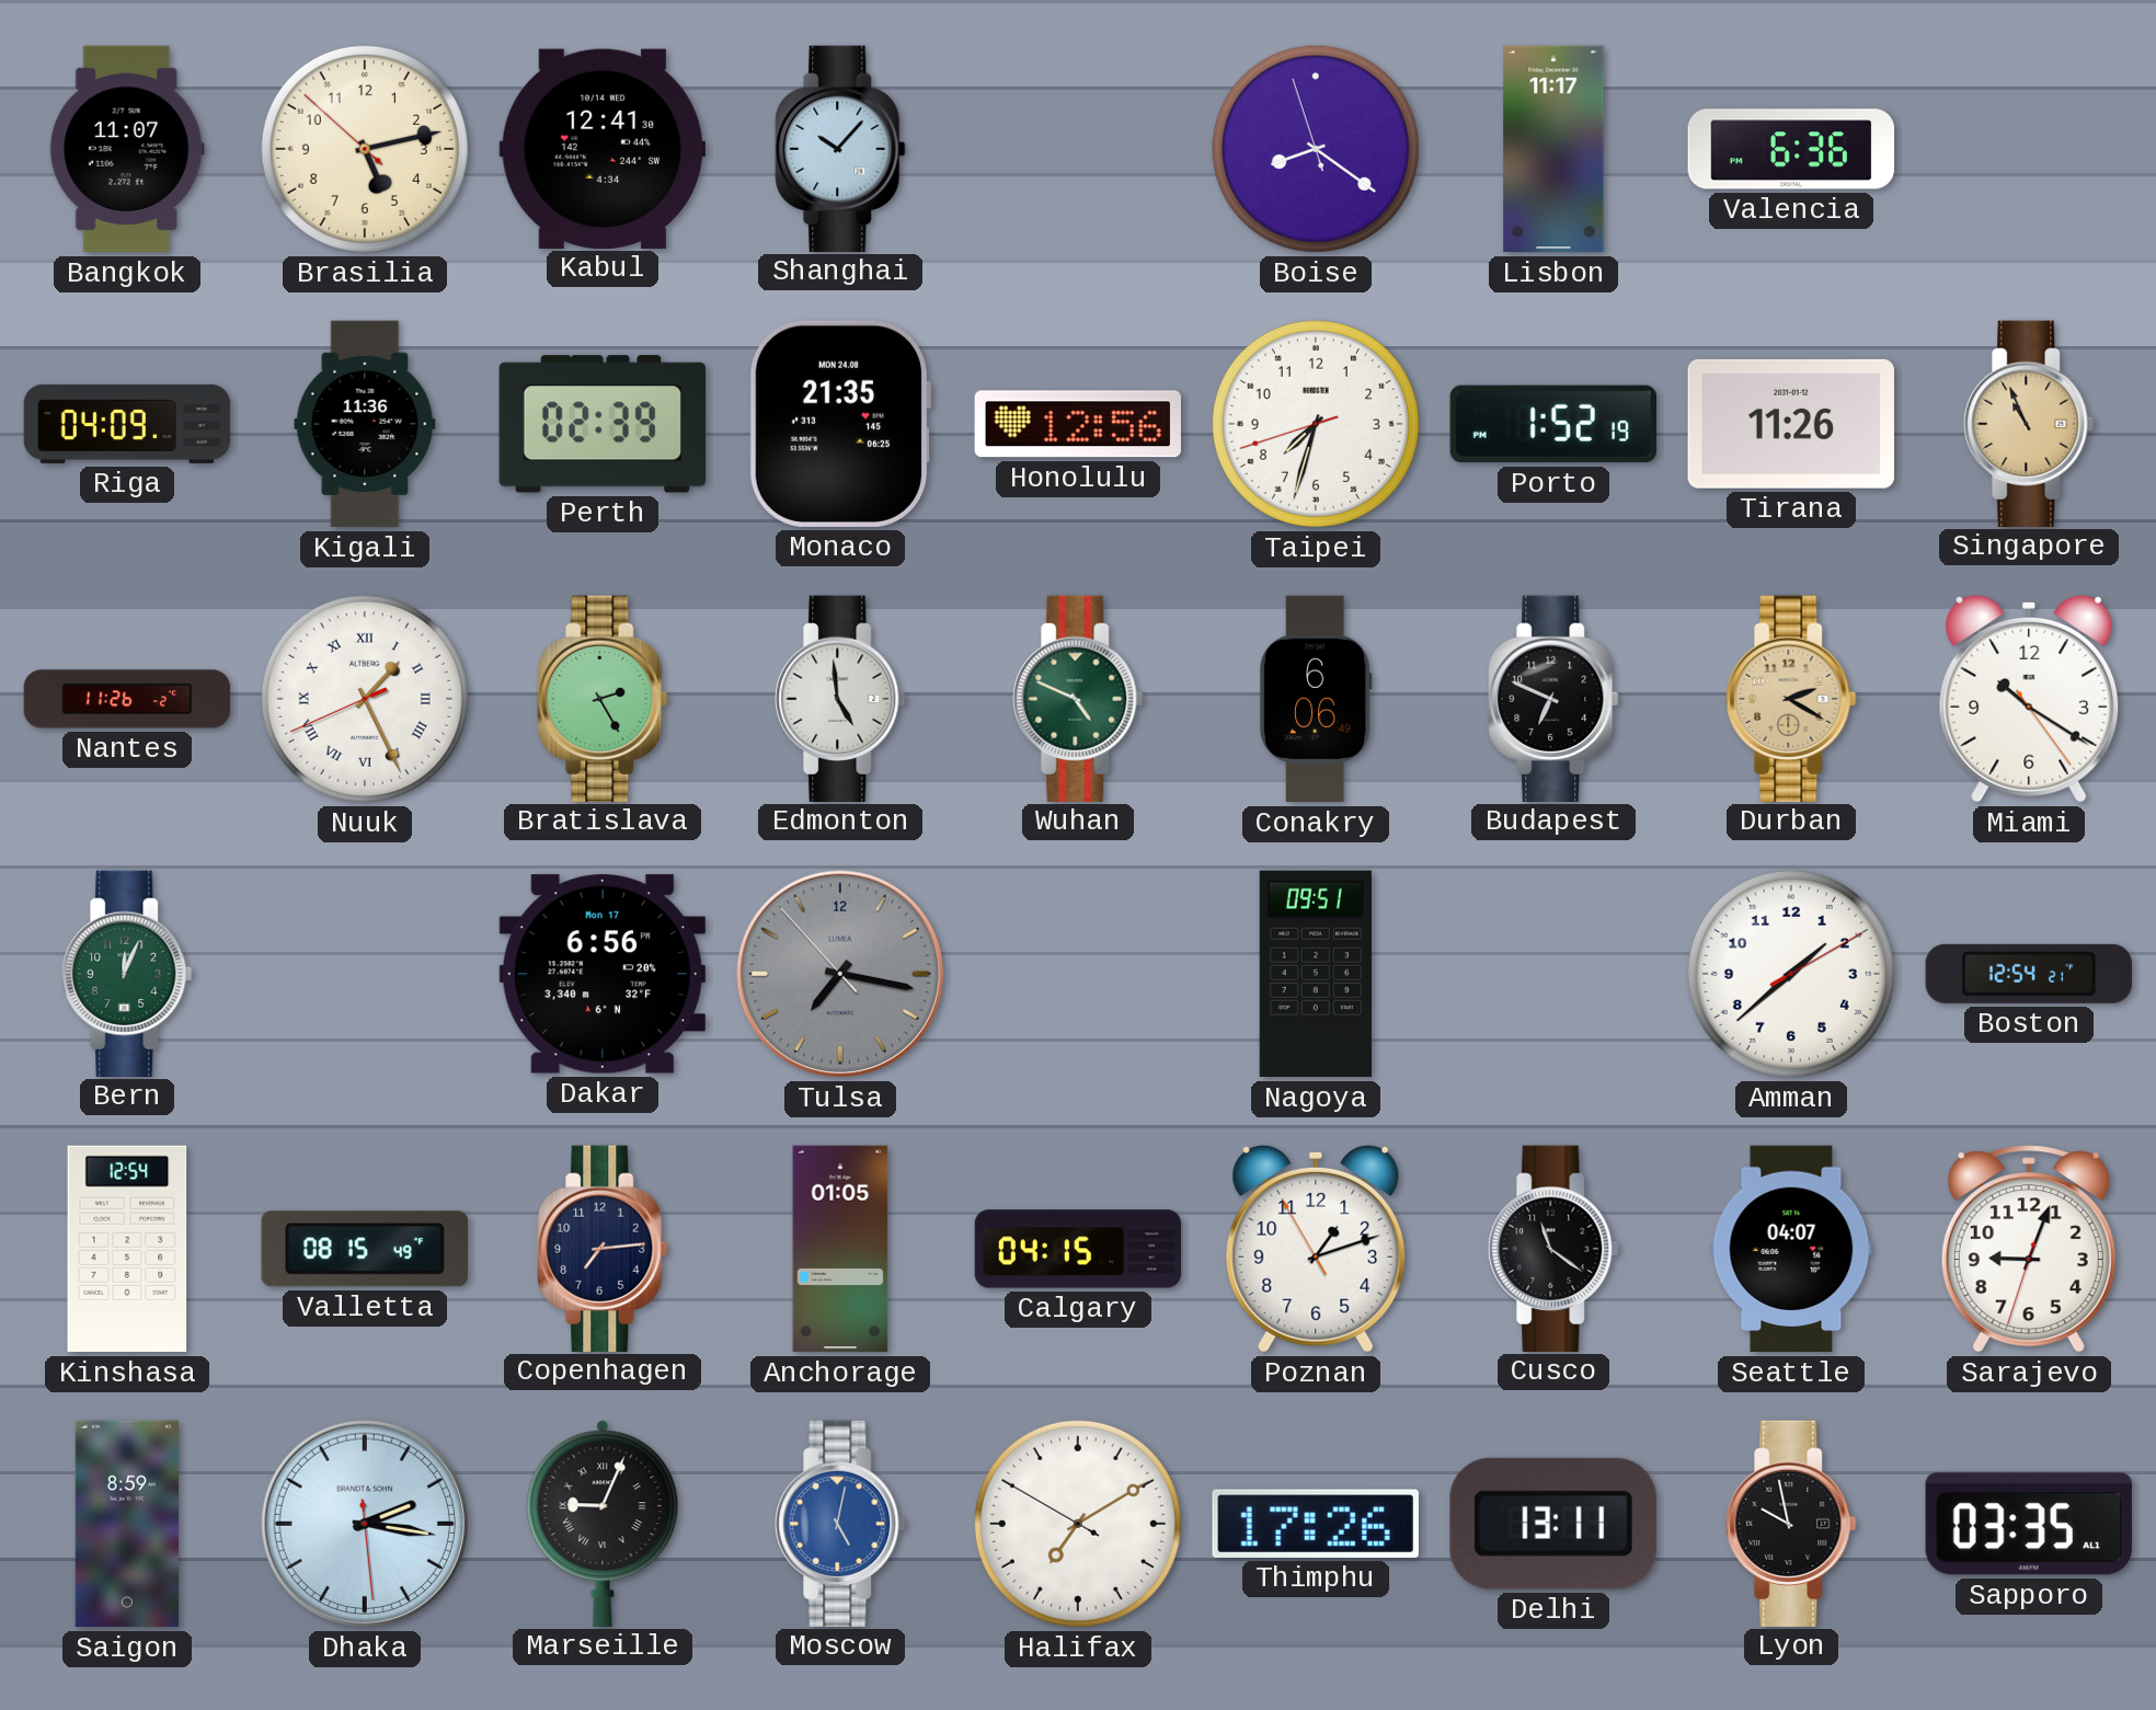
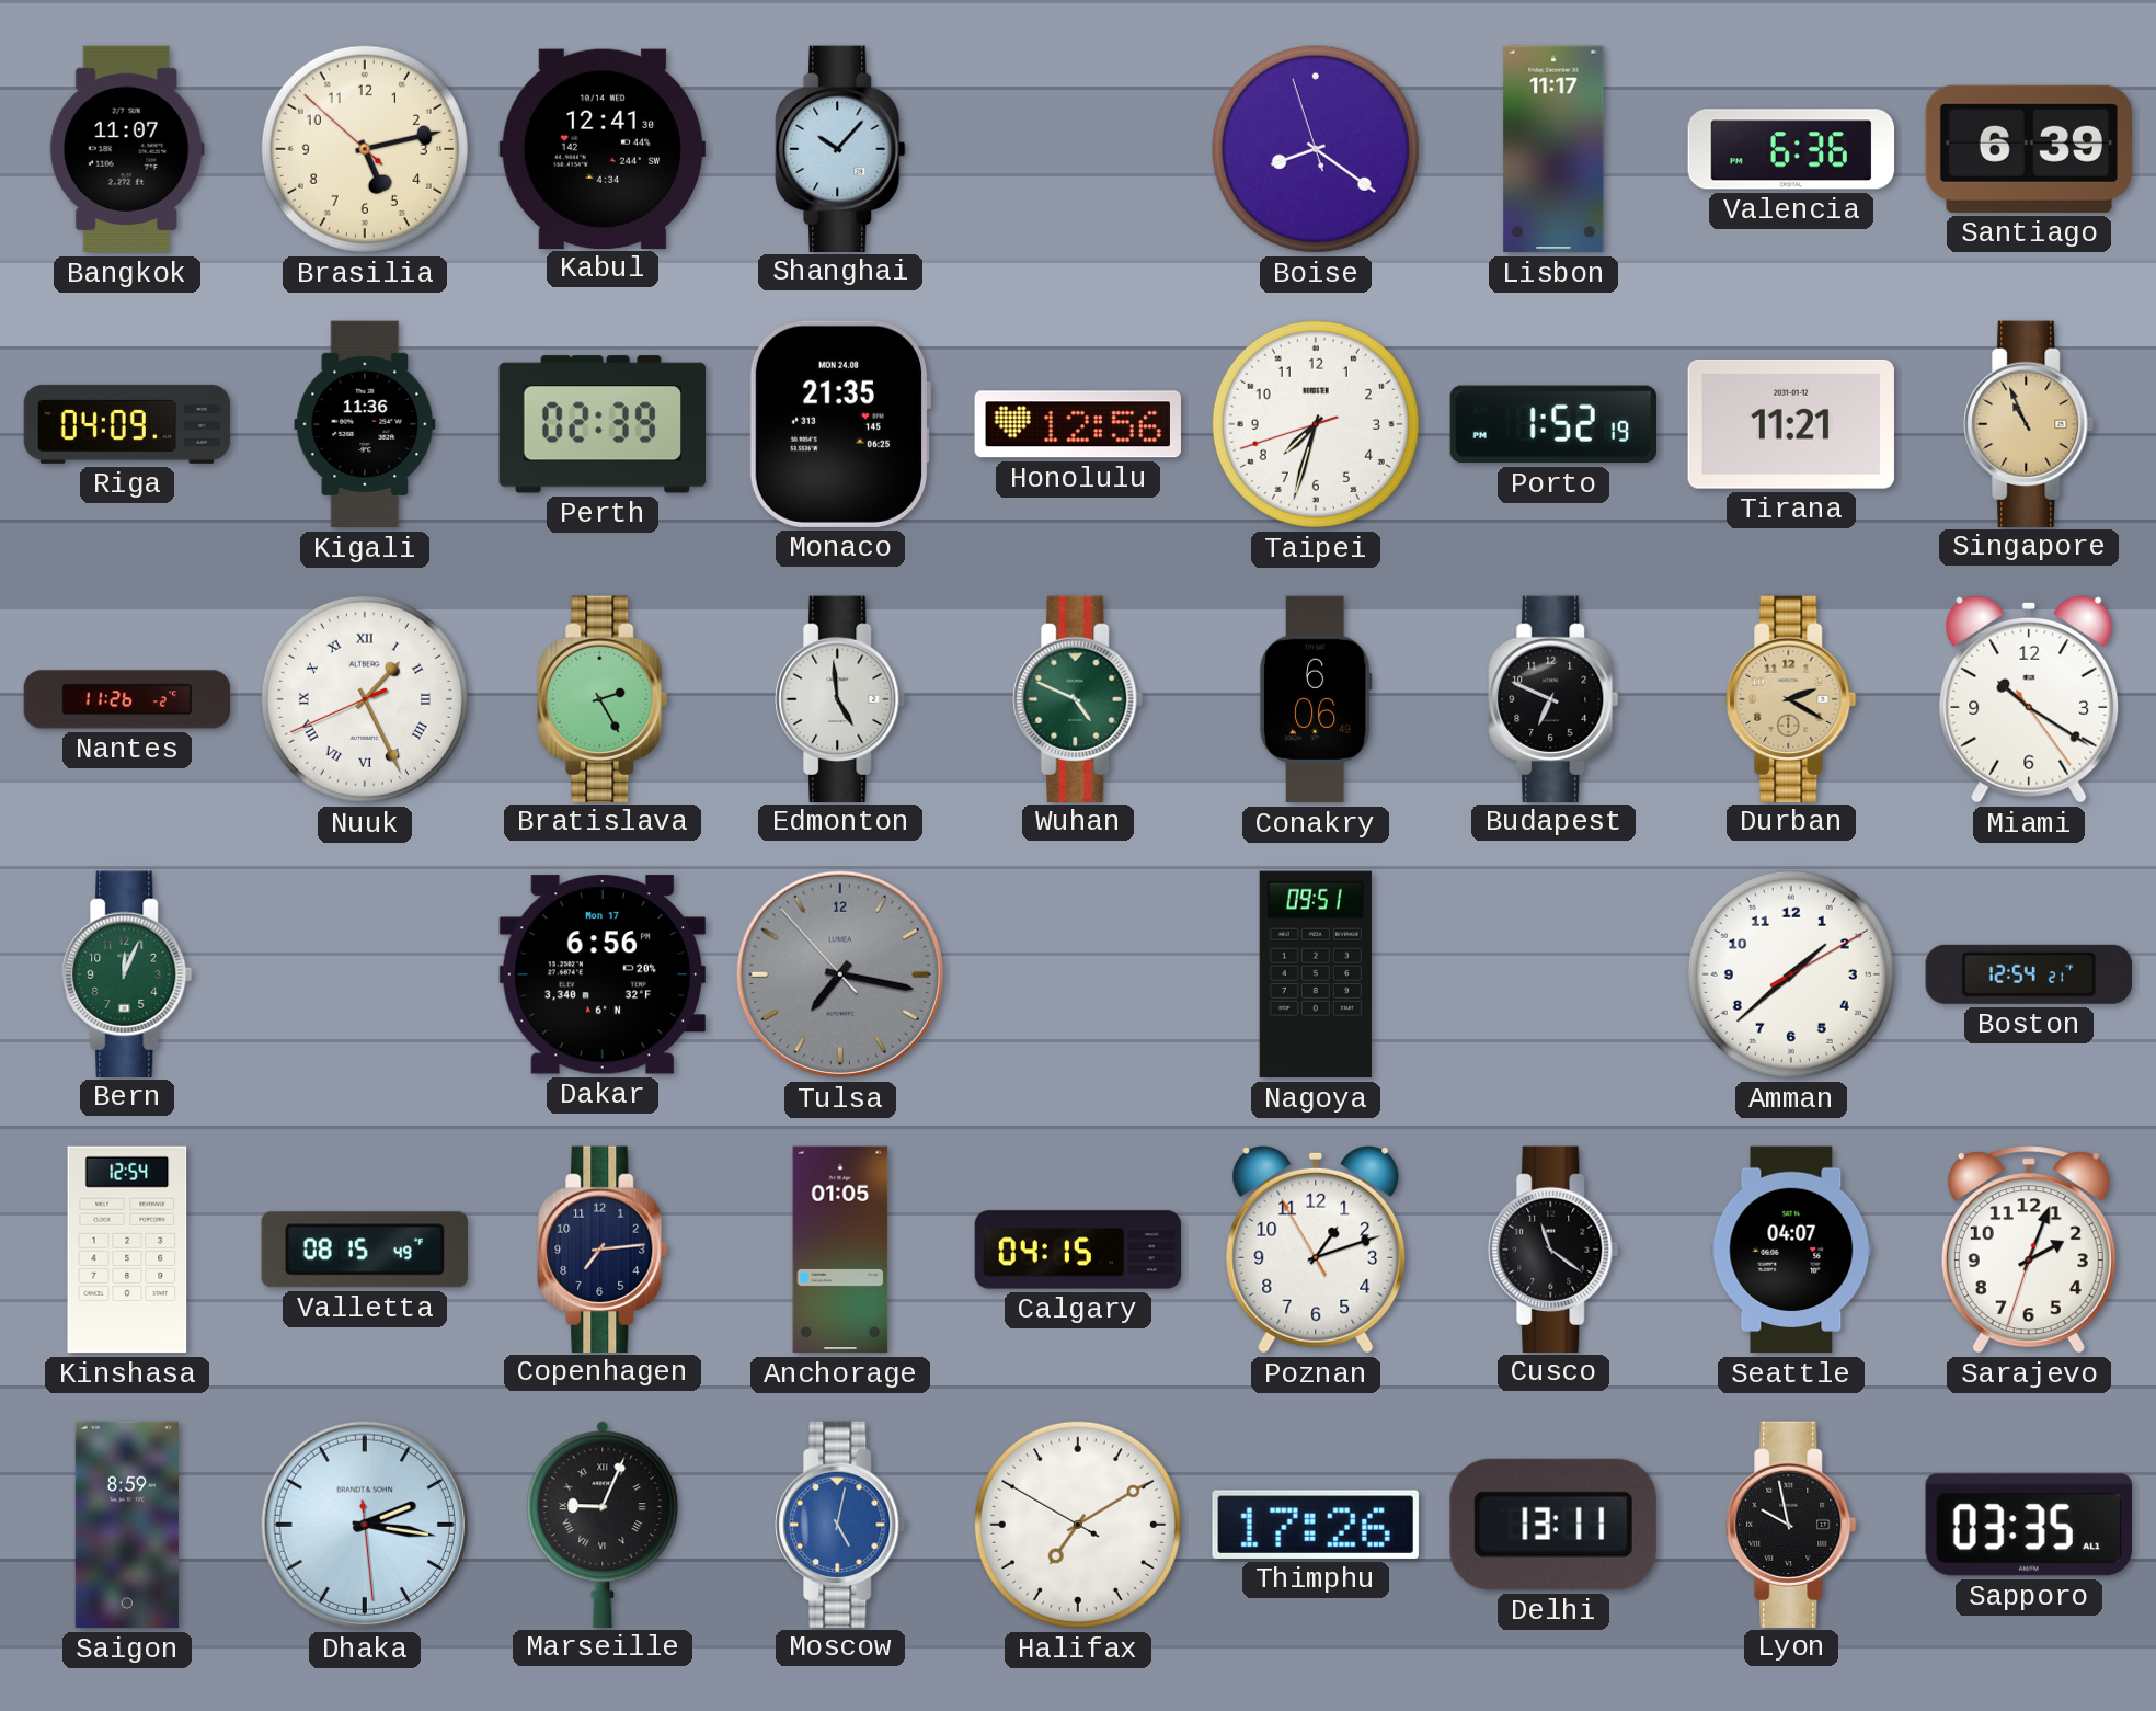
Santiago: none -> 6:39
Tirana: 11:26 -> 11:21
Sarajevo: 9:03 -> 2:03
